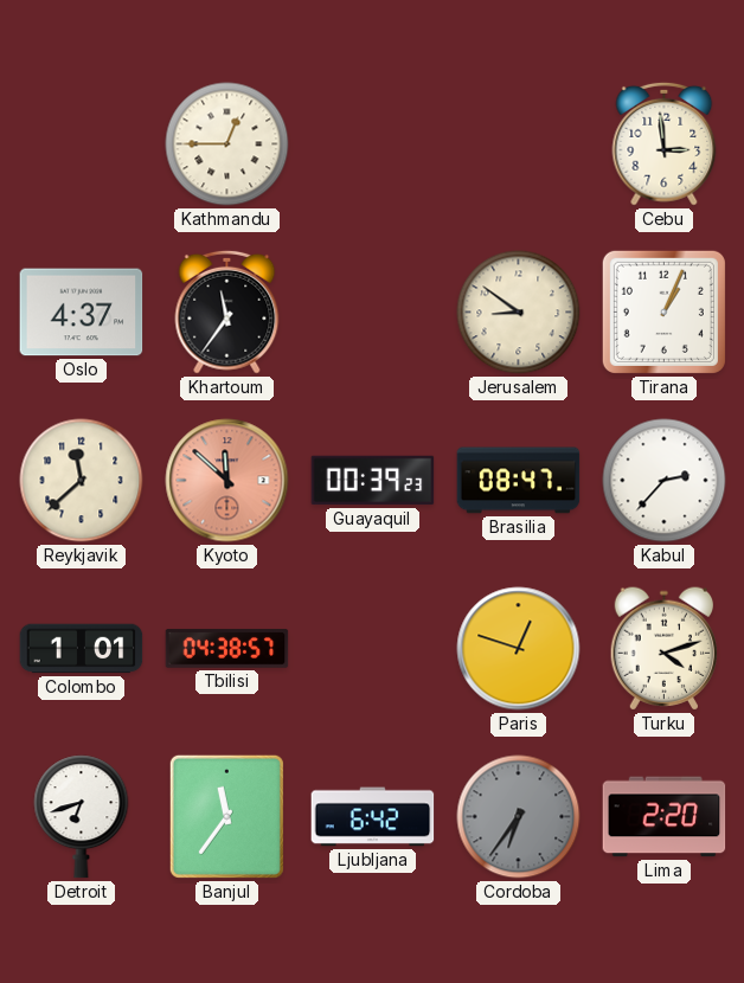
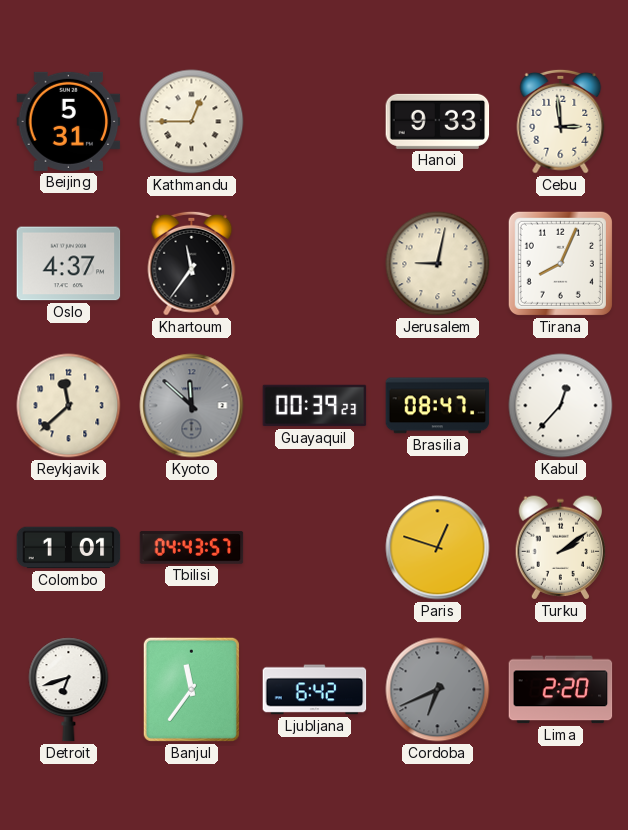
Beijing: none -> 5:31
Hanoi: none -> 9:33
Jerusalem: 8:51 -> 9:02
Tirana: 1:04 -> 8:04
Kyoto dial: salmon -> grey
Kabul: 2:37 -> 12:37
Tbilisi: 04:38 -> 04:43
Turku: 4:12 -> 2:09
Cordoba: 6:36 -> 6:41
